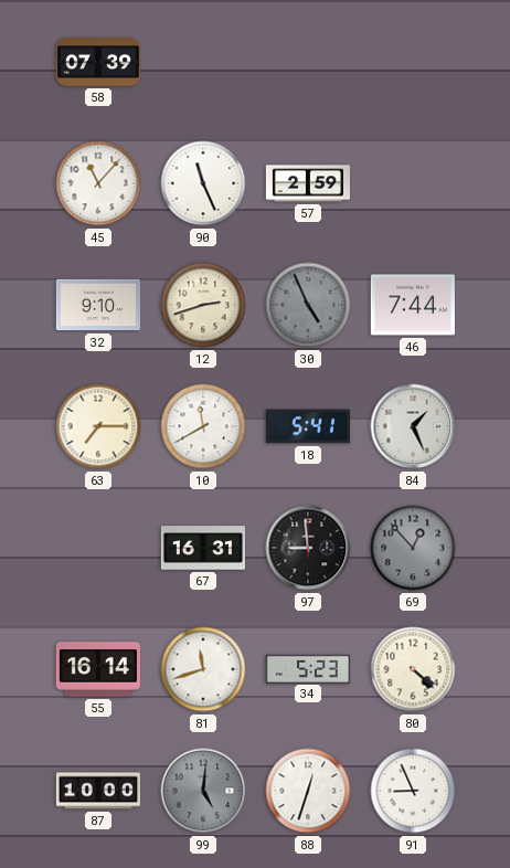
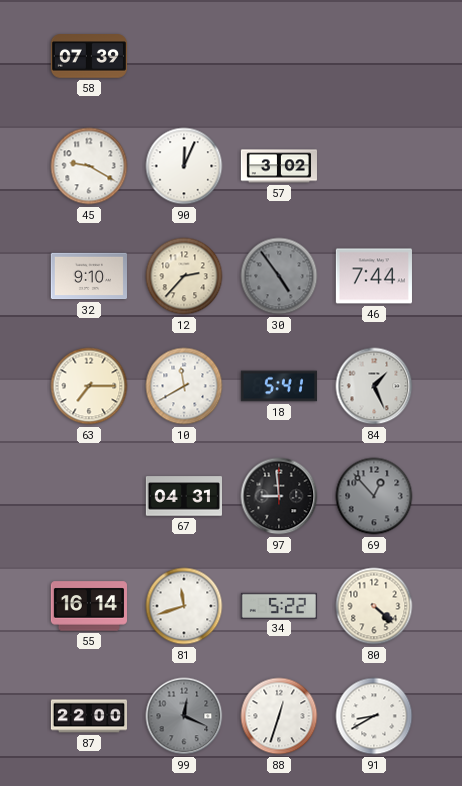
45: 11:07 -> 9:20
90: 11:26 -> 12:04
57: 2:59 -> 3:02
12: 2:42 -> 2:37
30: 4:56 -> 4:54
67: 16:31 -> 04:31
34: 5:23 -> 5:22
87: 10:00 -> 22:00
99: 5:01 -> 12:19
91: 8:56 -> 8:40
